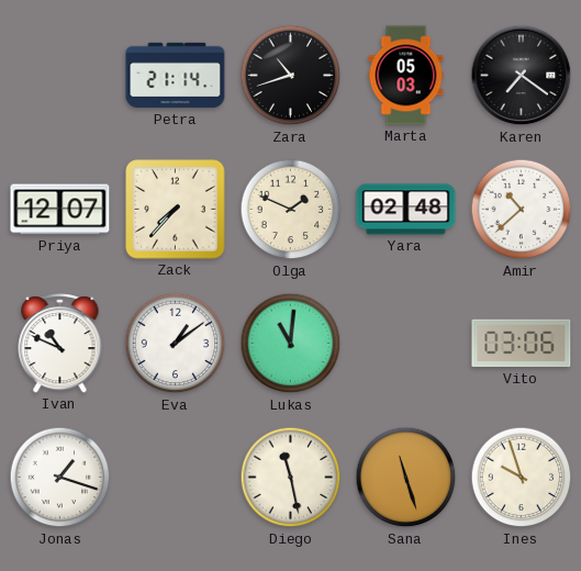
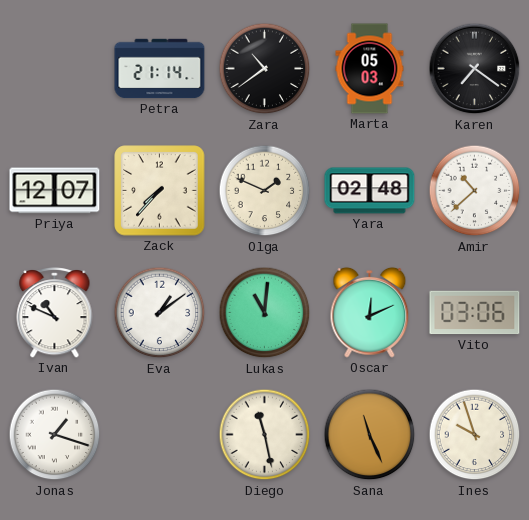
Zara: 10:42 -> 10:39
Oscar: none -> 12:11
Sana: 11:27 -> 11:26
